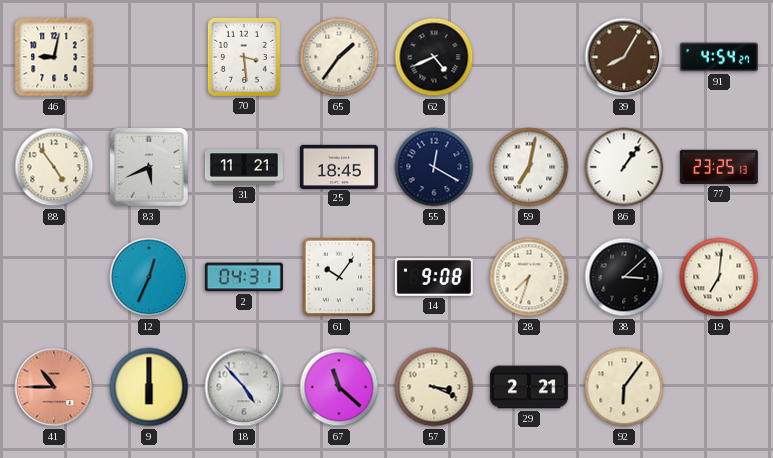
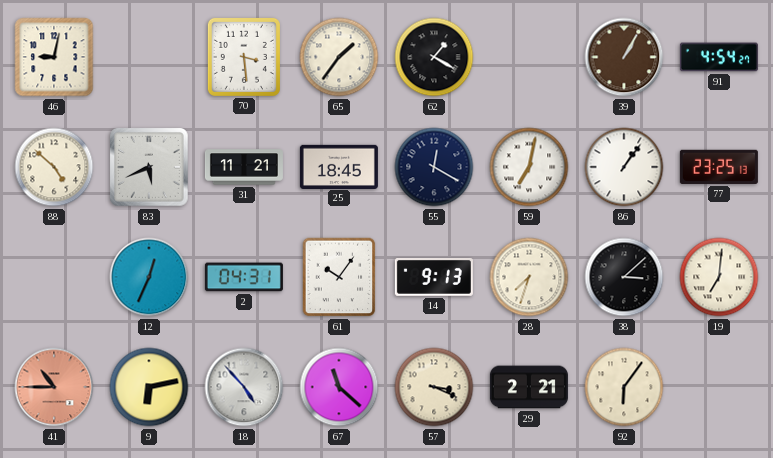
62: 4:41 -> 1:20
39: 8:05 -> 1:05
88: 4:54 -> 4:52
14: 9:08 -> 9:13
9: 6:00 -> 6:13
